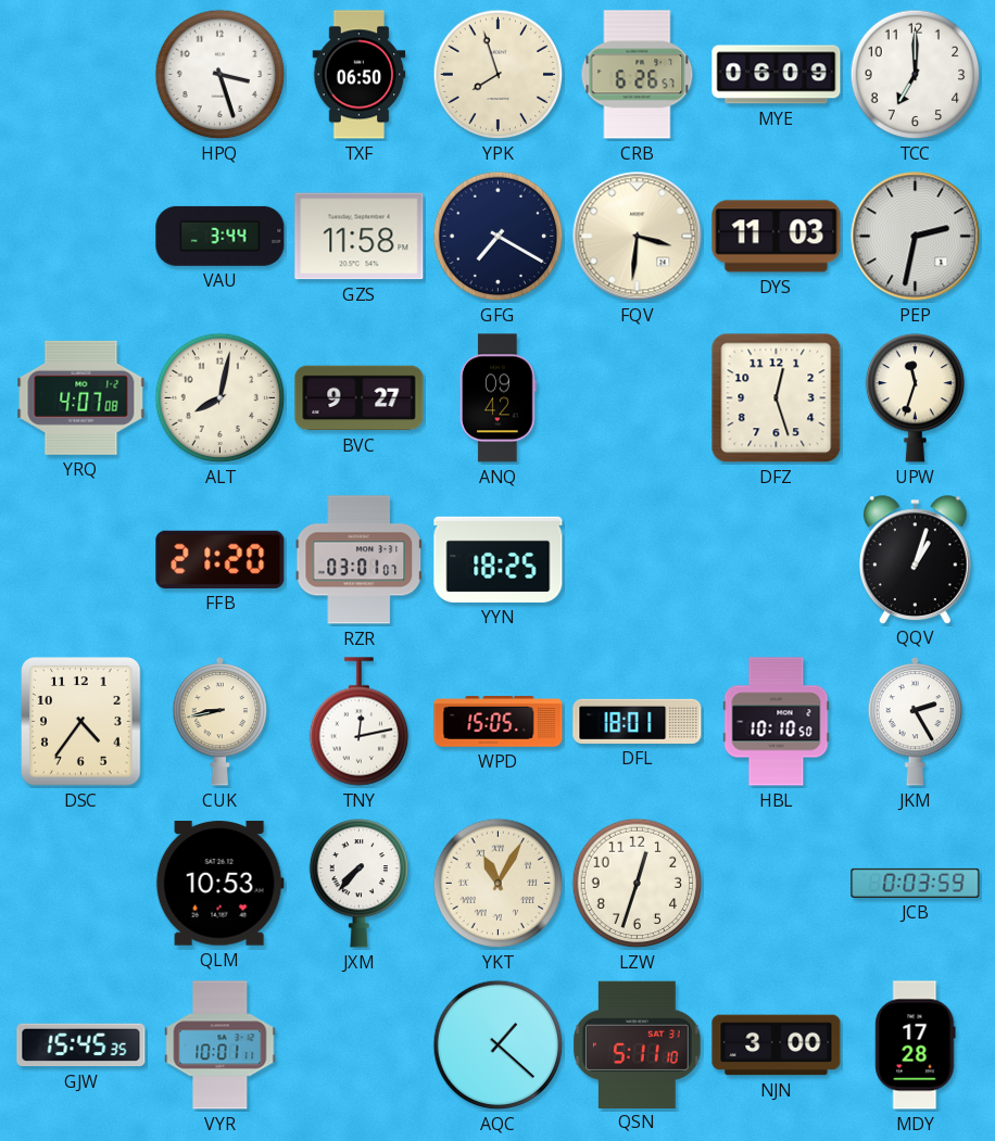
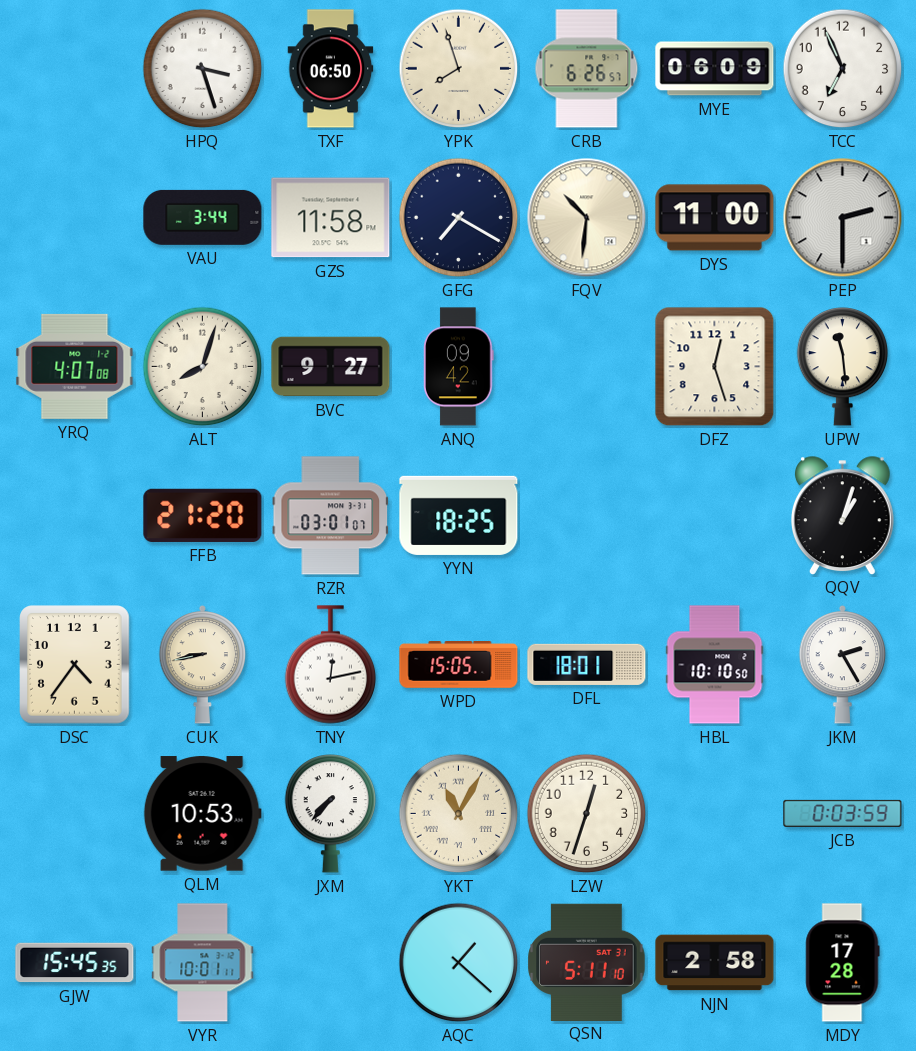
TCC: 7:00 -> 6:56
FQV: 3:31 -> 10:31
DYS: 11:03 -> 11:00
PEP: 2:32 -> 2:30
ALT: 8:02 -> 8:03
UPW: 11:33 -> 11:29
NJN: 3:00 -> 2:58
